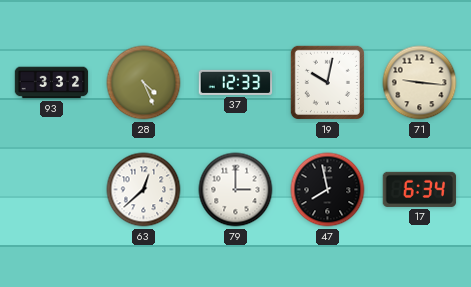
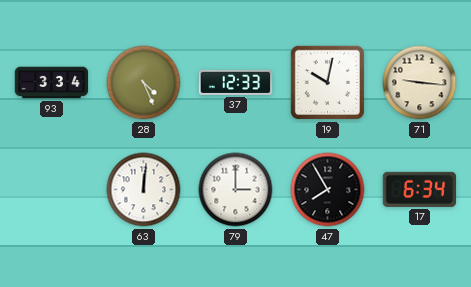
93: 3:32 -> 3:34
63: 12:38 -> 12:01
47: 7:58 -> 7:55
